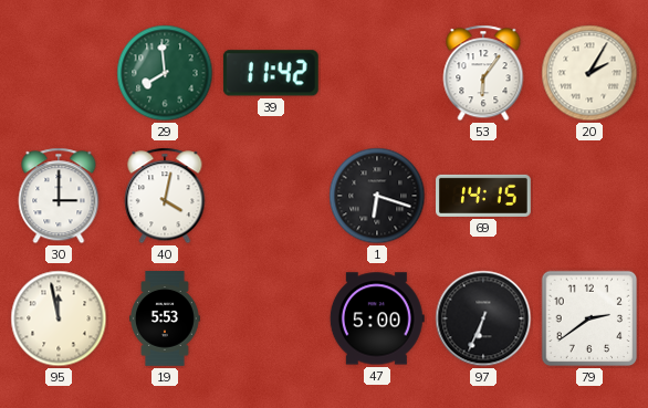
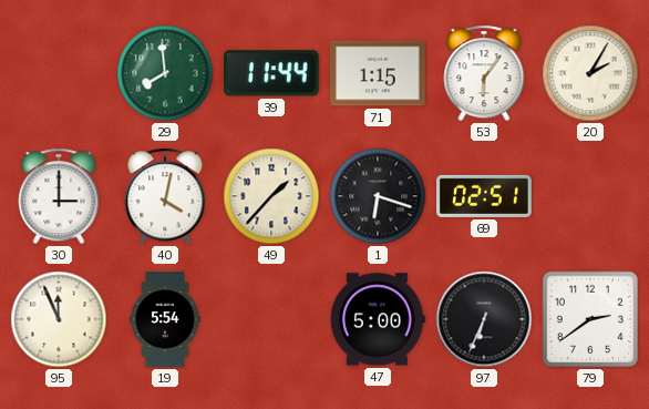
39: 11:42 -> 11:44
71: none -> 1:15
49: none -> 1:37
69: 14:15 -> 02:51
95: 11:58 -> 11:56
19: 5:53 -> 5:54
